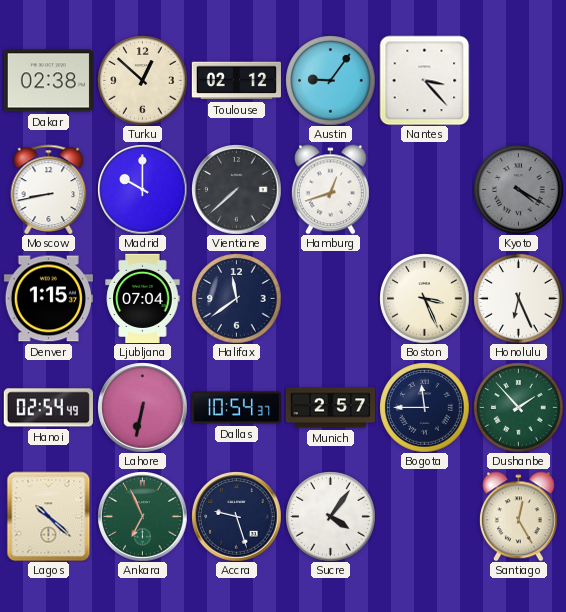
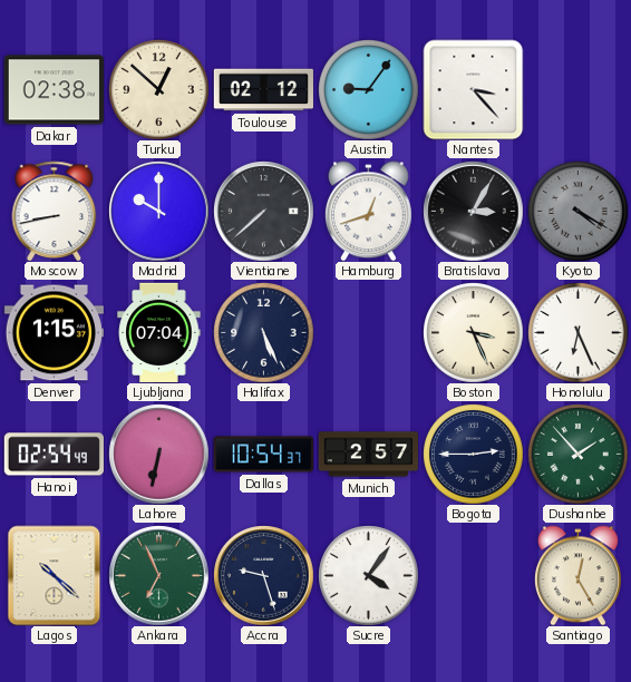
Bratislava: none -> 3:05
Halifax: 11:39 -> 5:26
Bogota: 11:45 -> 2:45
